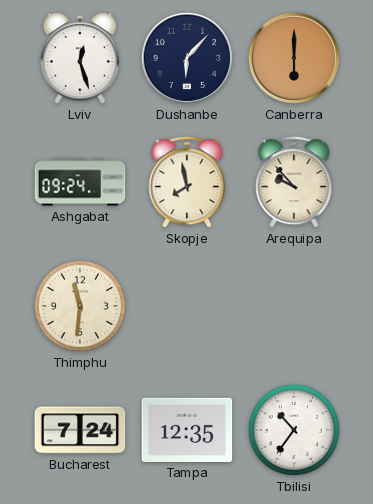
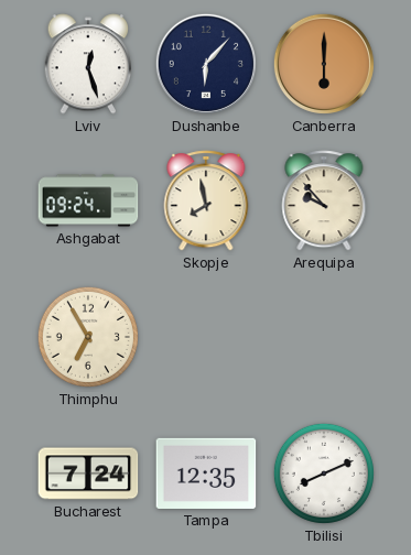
Thimphu: 11:31 -> 6:55
Tbilisi: 10:36 -> 8:11
